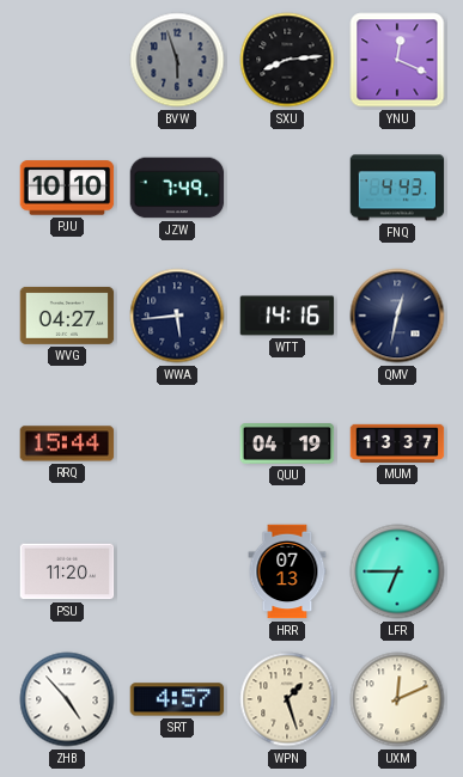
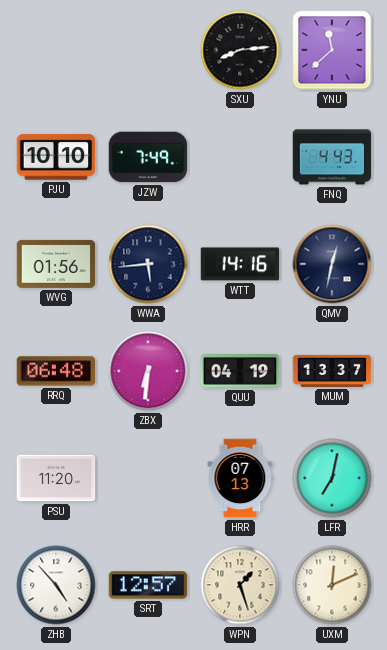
BVW: 5:57 -> none
YNU: 12:19 -> 11:38
WVG: 04:27 -> 01:56
RRQ: 15:44 -> 06:48
ZBX: none -> 6:31
LFR: 6:45 -> 7:02
SRT: 4:57 -> 12:57
